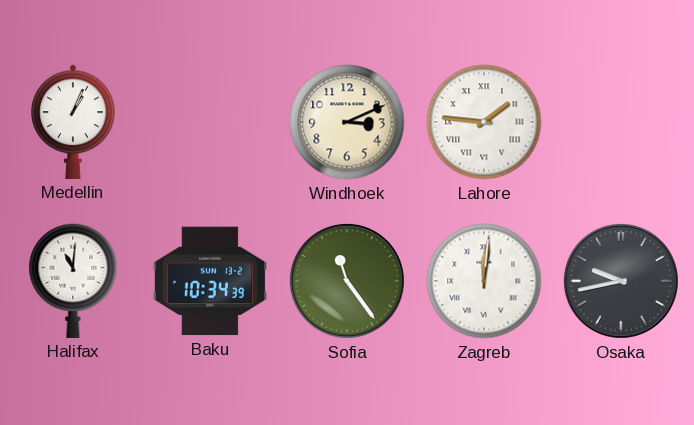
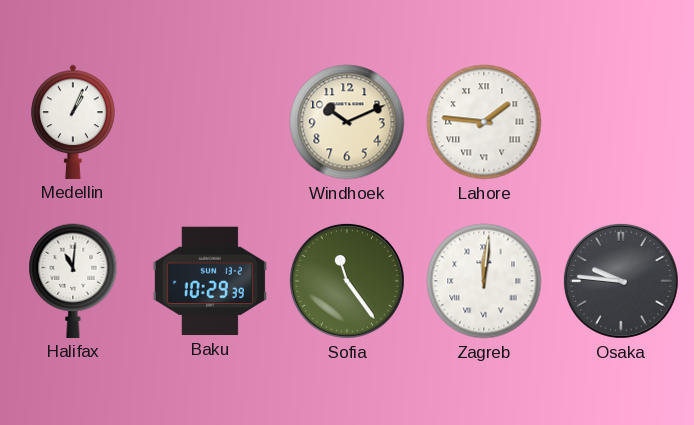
Windhoek: 3:11 -> 10:11
Baku: 10:34 -> 10:29
Osaka: 9:43 -> 9:46
